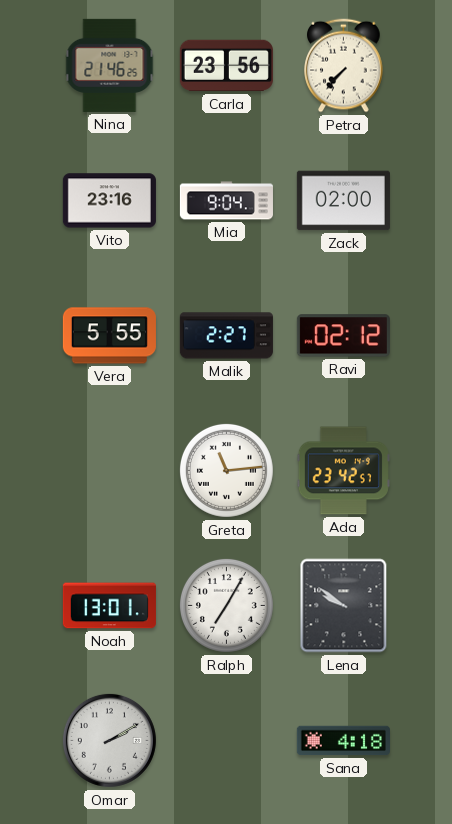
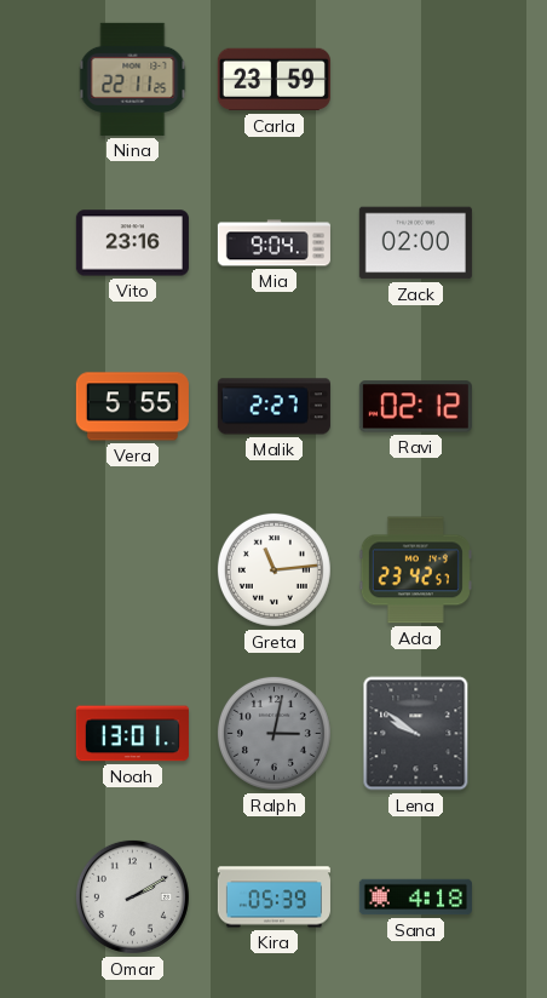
Nina: 21:46 -> 22:11
Carla: 23:56 -> 23:59
Petra: 7:37 -> none
Ralph: 7:05 -> 3:02
Ralph dial: white -> grey
Kira: none -> 05:39
